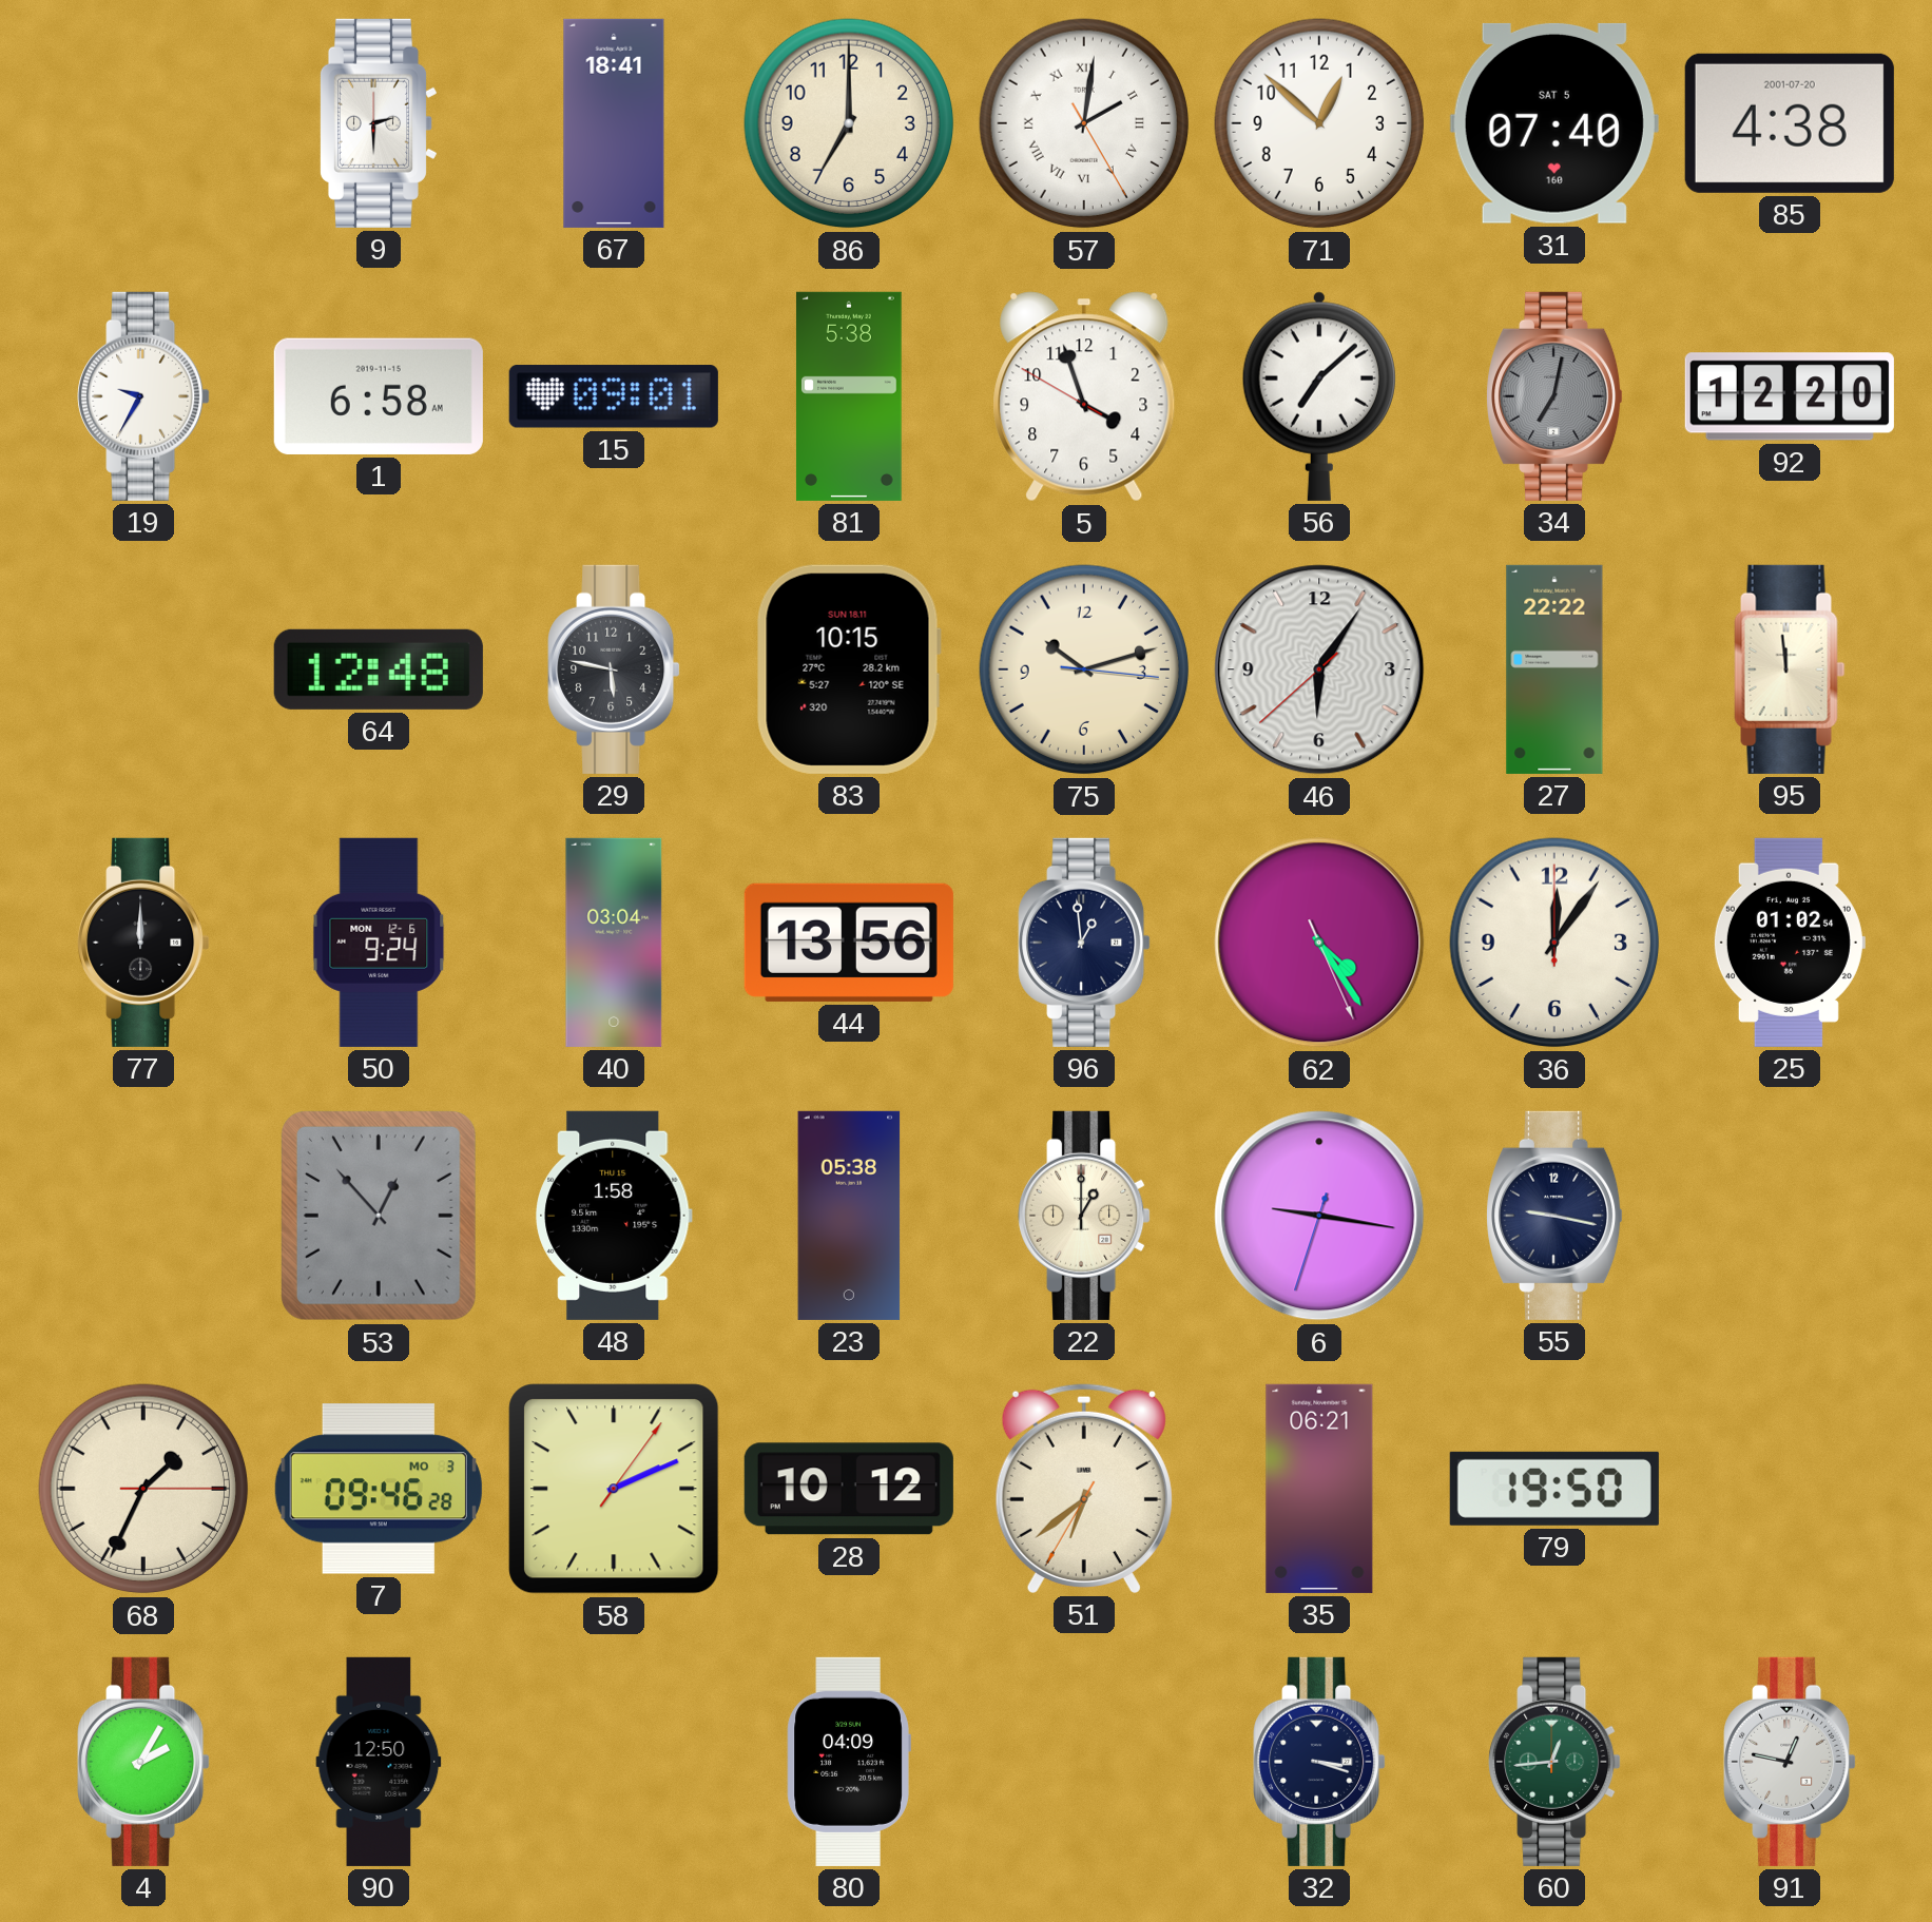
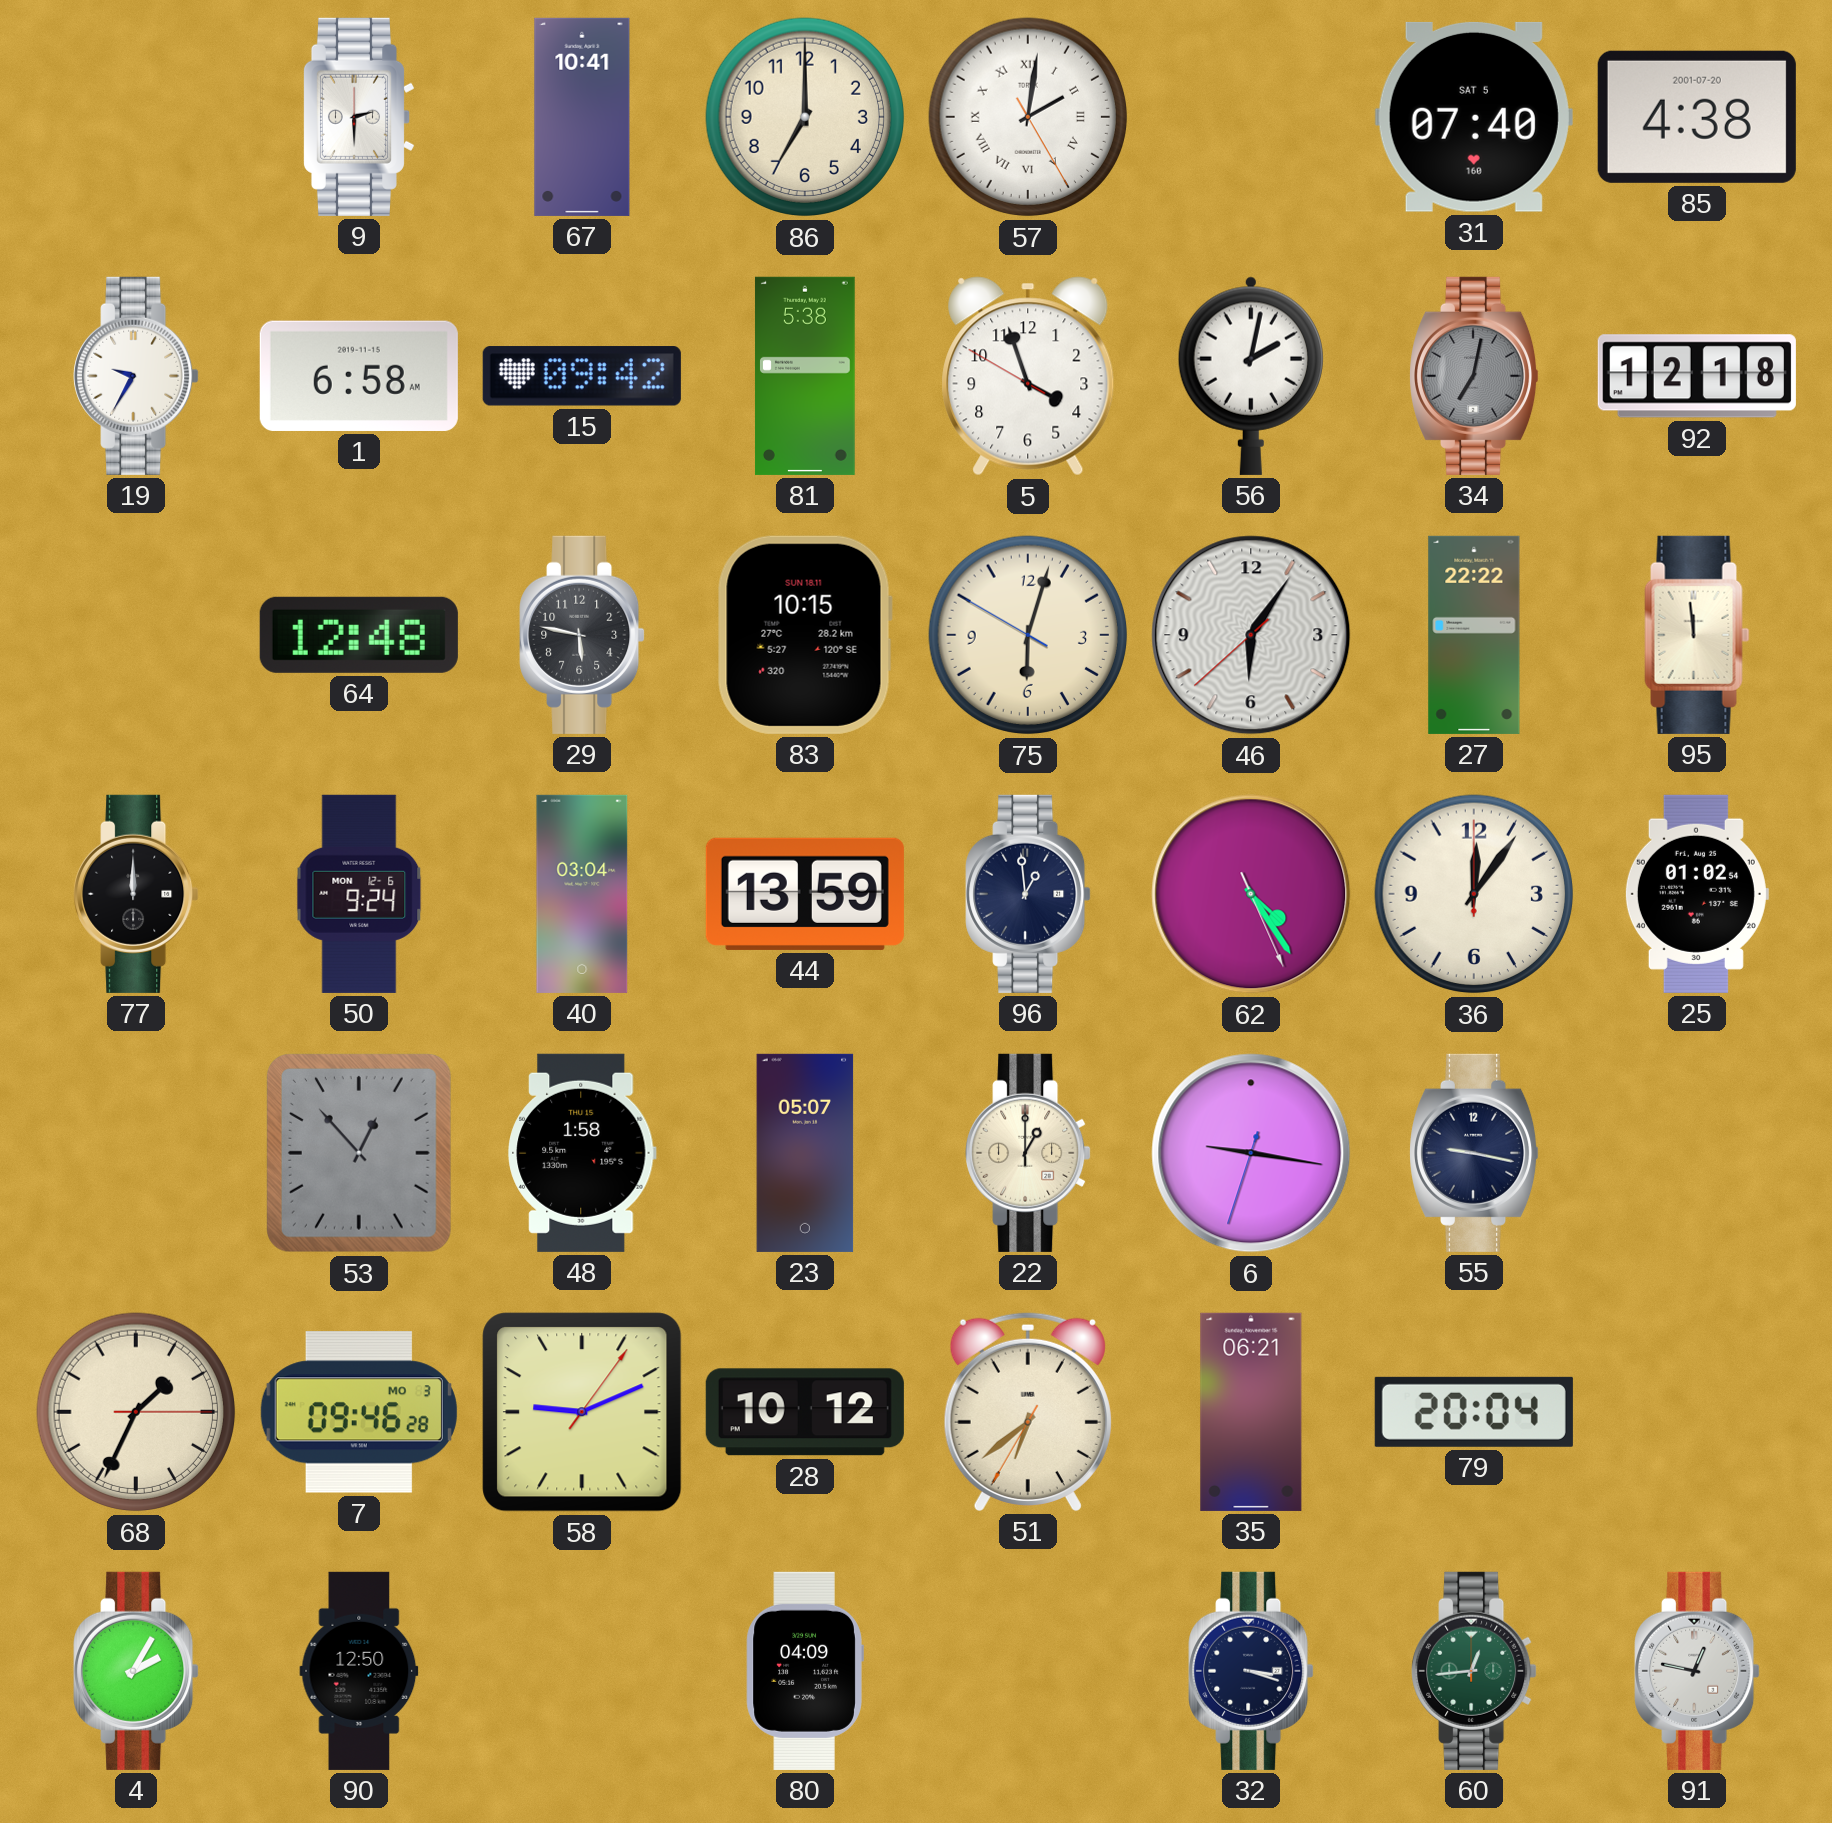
67: 18:41 -> 10:41
71: 12:52 -> none
15: 09:01 -> 09:42
56: 7:08 -> 2:02
92: 12:20 -> 12:18
75: 10:12 -> 6:02
44: 13:56 -> 13:59
23: 05:38 -> 05:07
58: 2:11 -> 9:11
79: 19:50 -> 20:04
